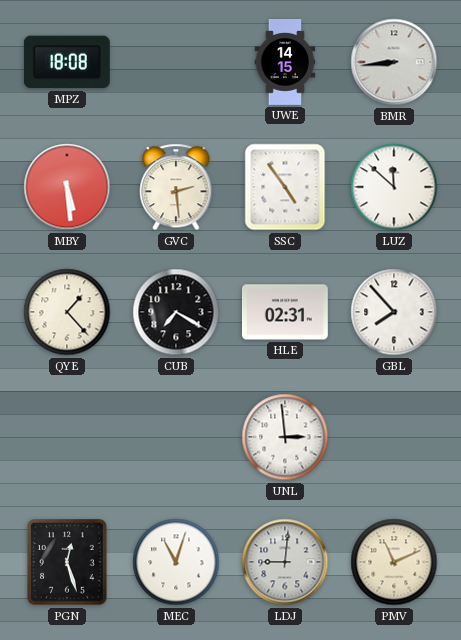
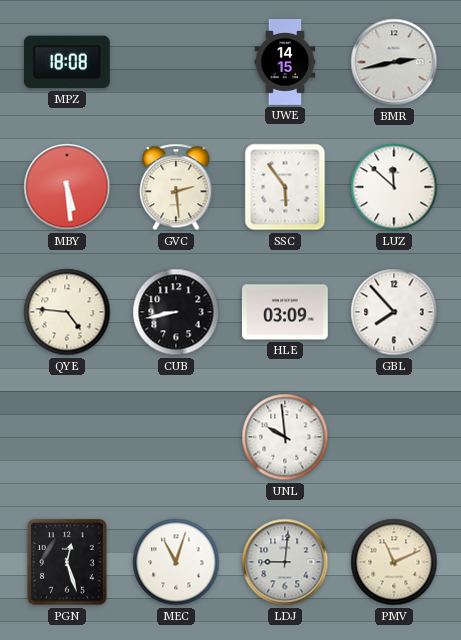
BMR: 8:44 -> 2:43
SSC: 4:54 -> 5:54
QYE: 1:23 -> 4:46
CUB: 7:20 -> 8:43
HLE: 02:31 -> 03:09
UNL: 2:59 -> 9:59
